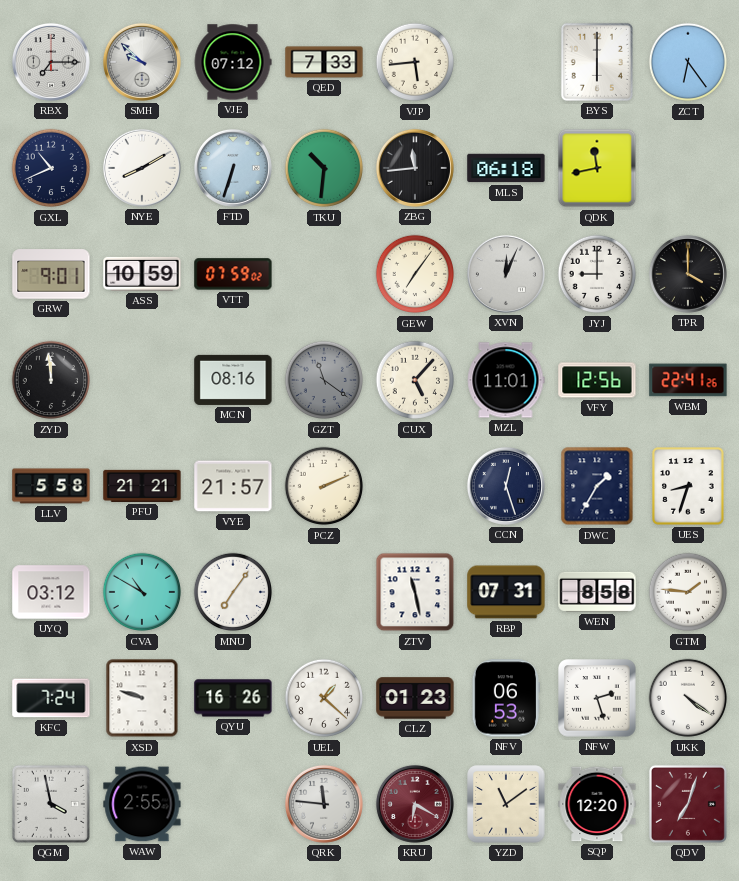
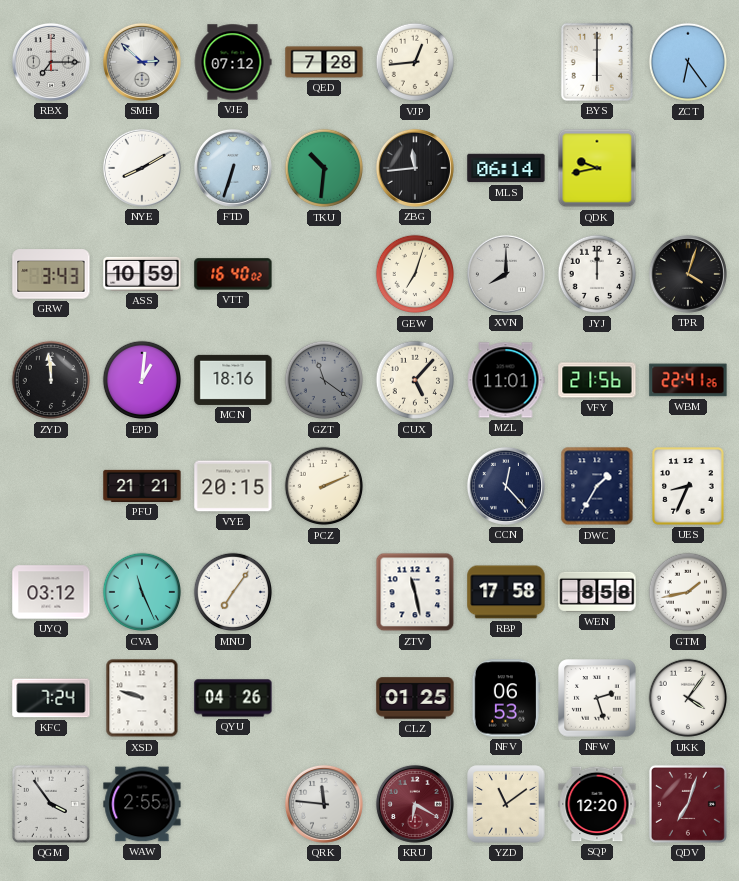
SMH: 9:52 -> 2:52
QED: 7:33 -> 7:28
VJP: 5:44 -> 12:44
GXL: 10:41 -> none
MLS: 06:18 -> 06:14
QDK: 11:43 -> 9:43
GRW: 9:01 -> 3:43
VTT: 07:59 -> 16:40
GEW: 7:06 -> 7:03
XVN: 12:04 -> 8:00
JYJ: 9:00 -> 12:00
TPR: 4:00 -> 4:03
EPD: none -> 1:01
MCN: 08:16 -> 18:16
VFY: 12:56 -> 21:56
LLV: 5:58 -> none
VYE: 21:57 -> 20:15
CCN: 12:27 -> 12:23
UES: 8:33 -> 8:34
CVA: 10:50 -> 11:26
RBP: 07:31 -> 17:58
GTM: 1:46 -> 1:43
QYU: 16:26 -> 04:26
UEL: 1:22 -> none
CLZ: 01:23 -> 01:25
UKK: 4:21 -> 4:06
QGM: 3:58 -> 3:54
